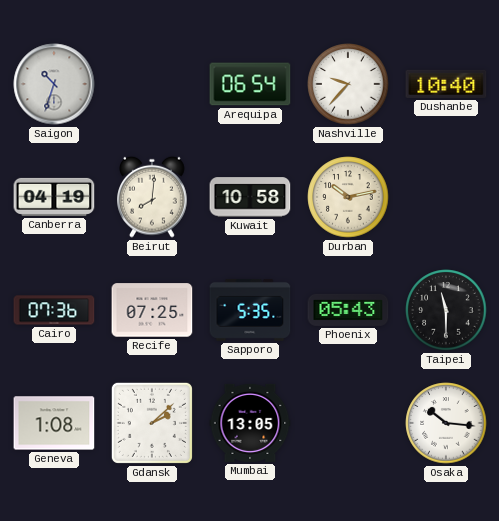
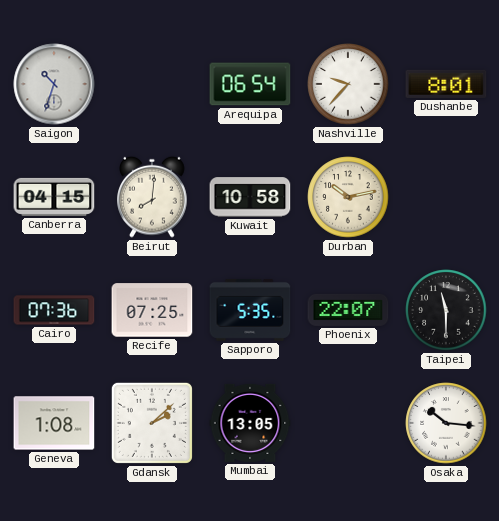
Dushanbe: 10:40 -> 8:01
Canberra: 04:19 -> 04:15
Phoenix: 05:43 -> 22:07
